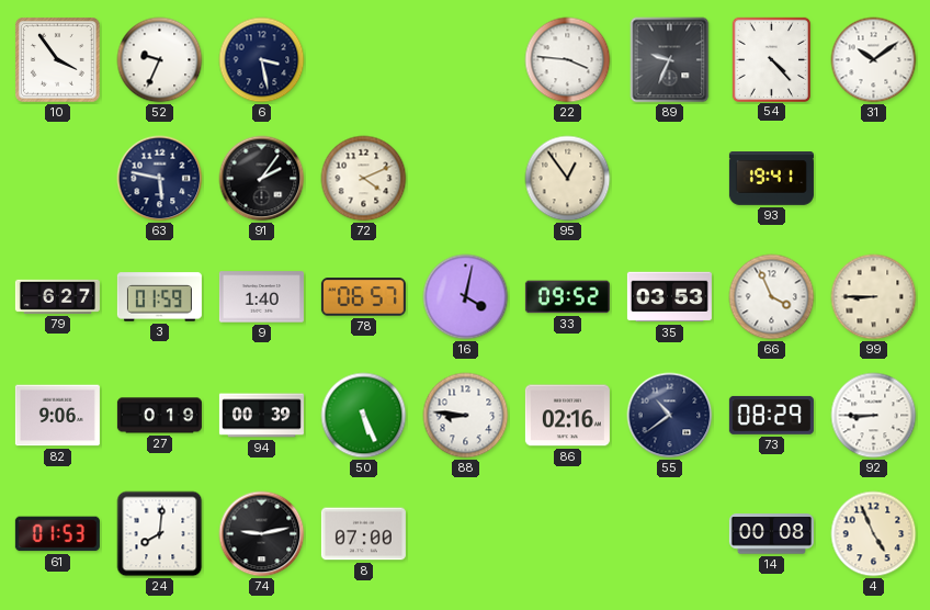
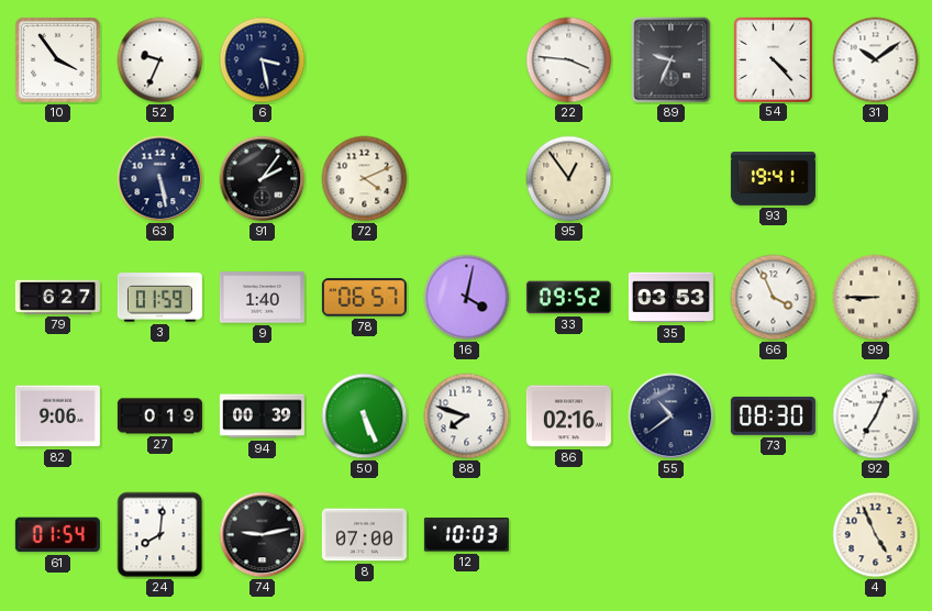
63: 5:47 -> 5:28
88: 8:46 -> 7:48
73: 08:29 -> 08:30
92: 8:45 -> 7:04
61: 01:53 -> 01:54
12: none -> 10:03
14: 00:08 -> none
